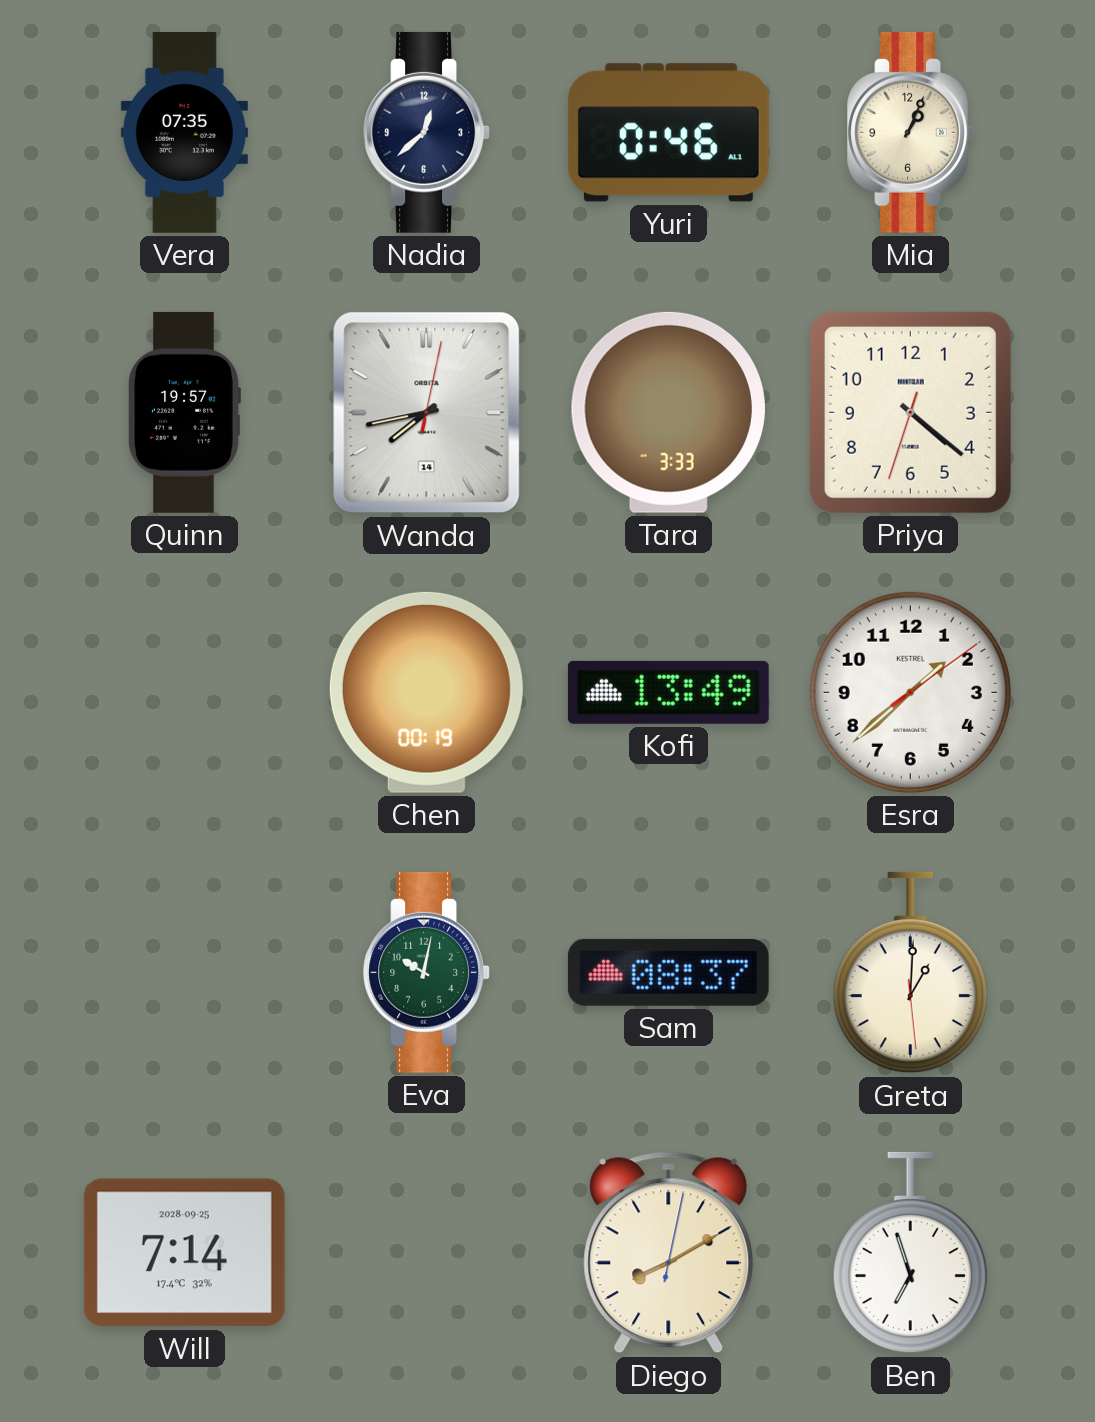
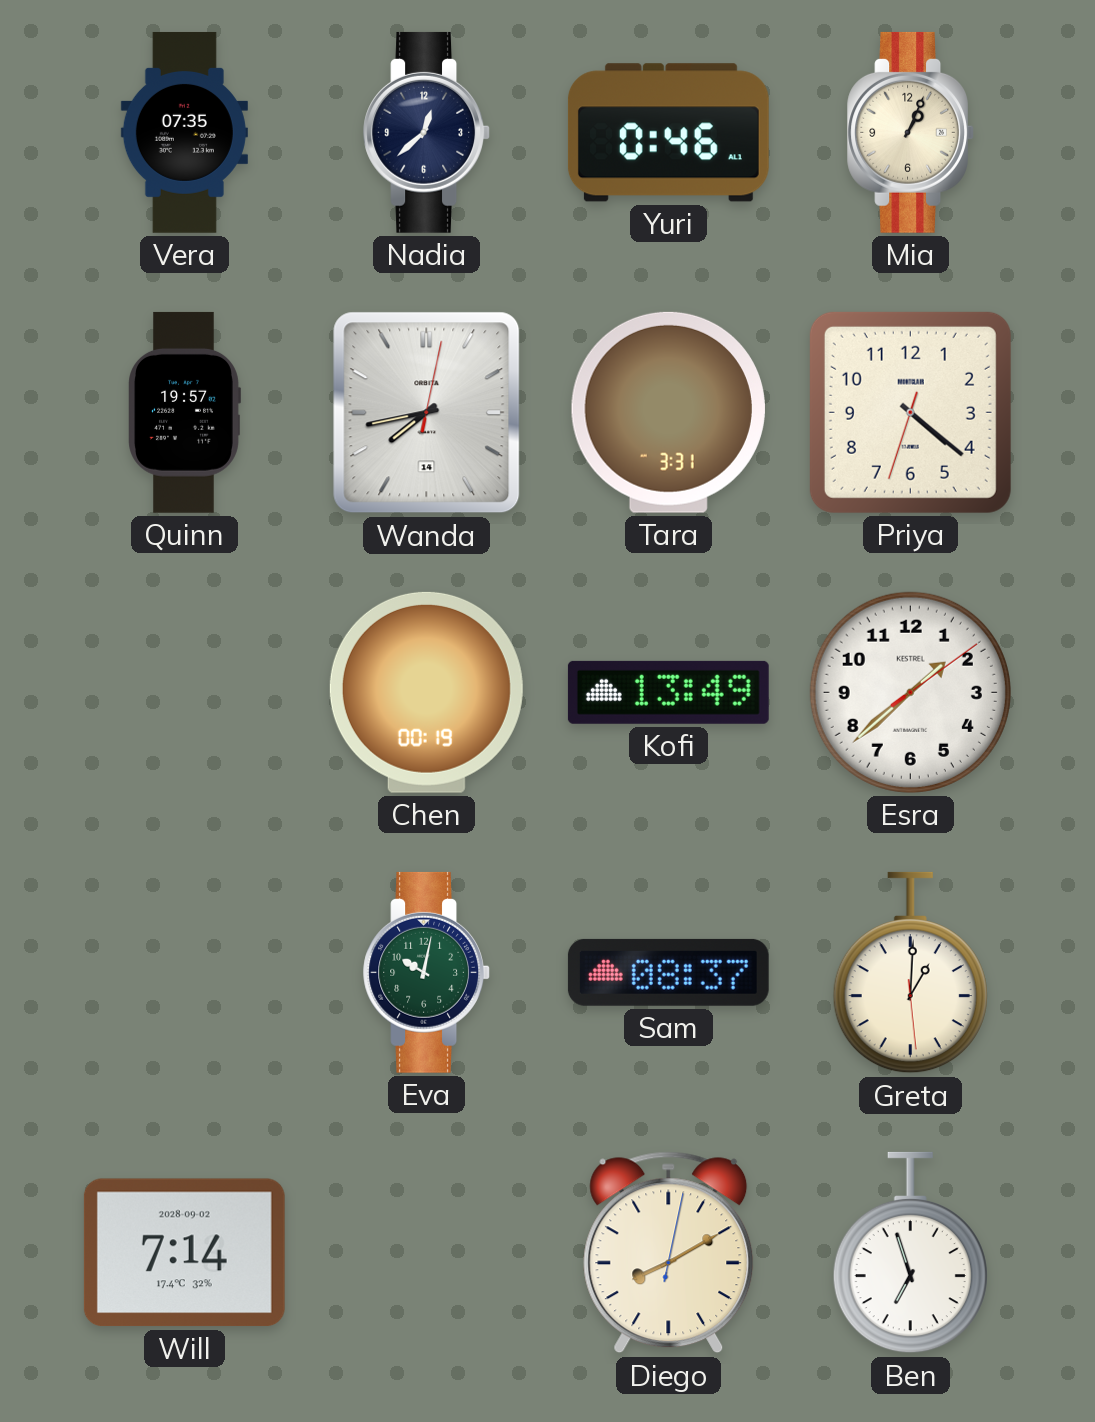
Tara: 3:33 -> 3:31
Will date: 2028-09-25 -> 2028-09-02
